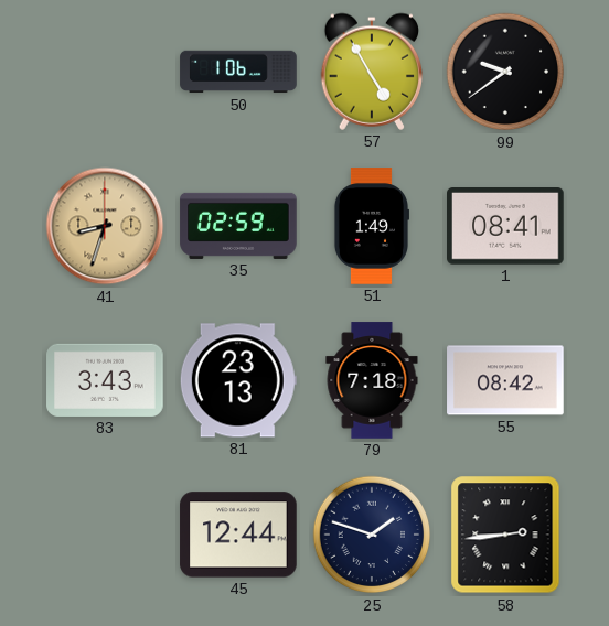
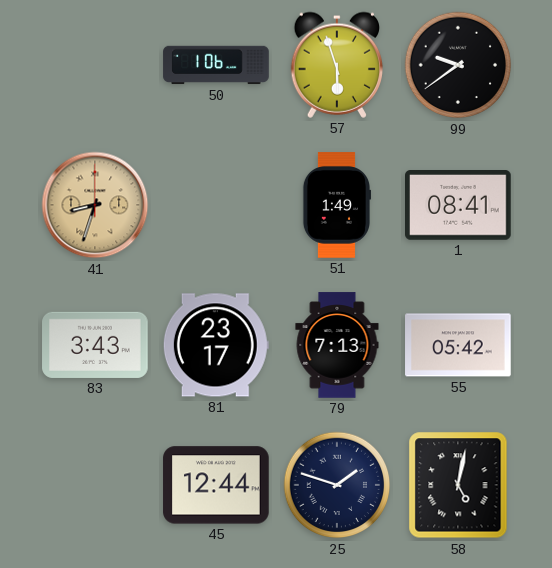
57: 4:55 -> 5:57
35: 02:59 -> none
81: 23:13 -> 23:17
79: 7:18 -> 7:13
55: 08:42 -> 05:42
58: 2:44 -> 5:02
